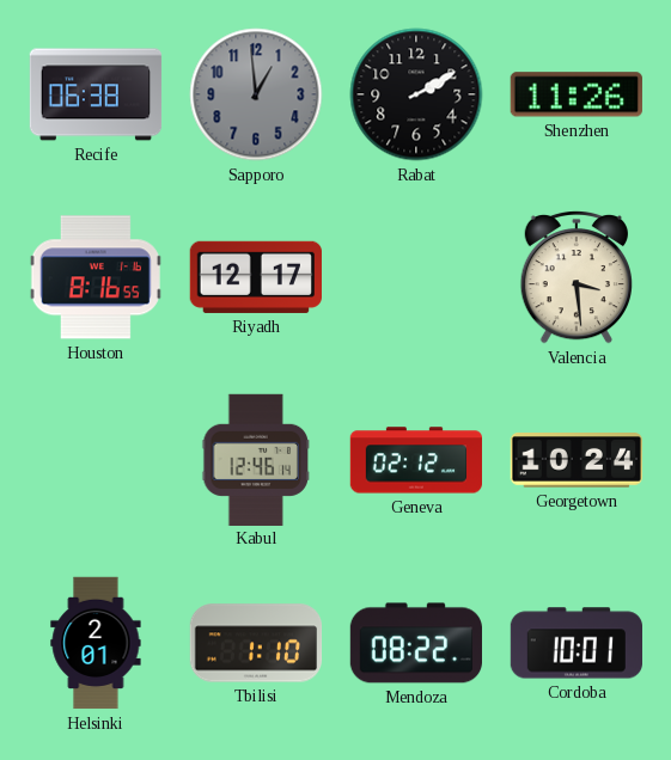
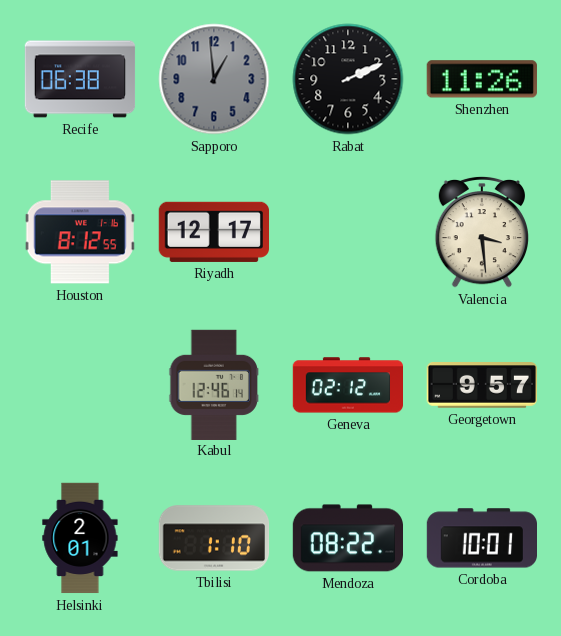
Rabat: 2:10 -> 2:11
Houston: 8:16 -> 8:12
Georgetown: 10:24 -> 9:57
